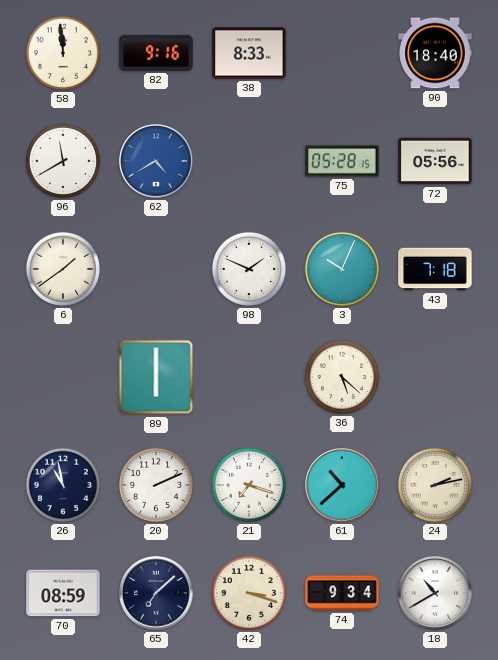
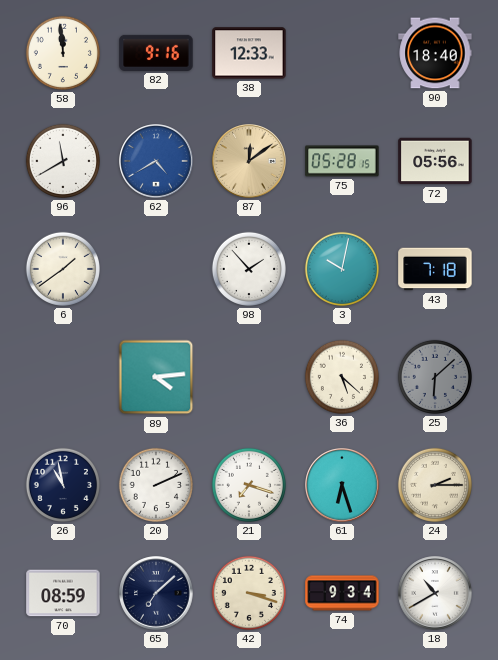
38: 8:33 -> 12:33
87: none -> 12:09
98: 1:49 -> 1:53
3: 10:04 -> 10:02
89: 6:00 -> 4:14
25: none -> 6:08
61: 10:38 -> 6:27
24: 2:13 -> 2:15
